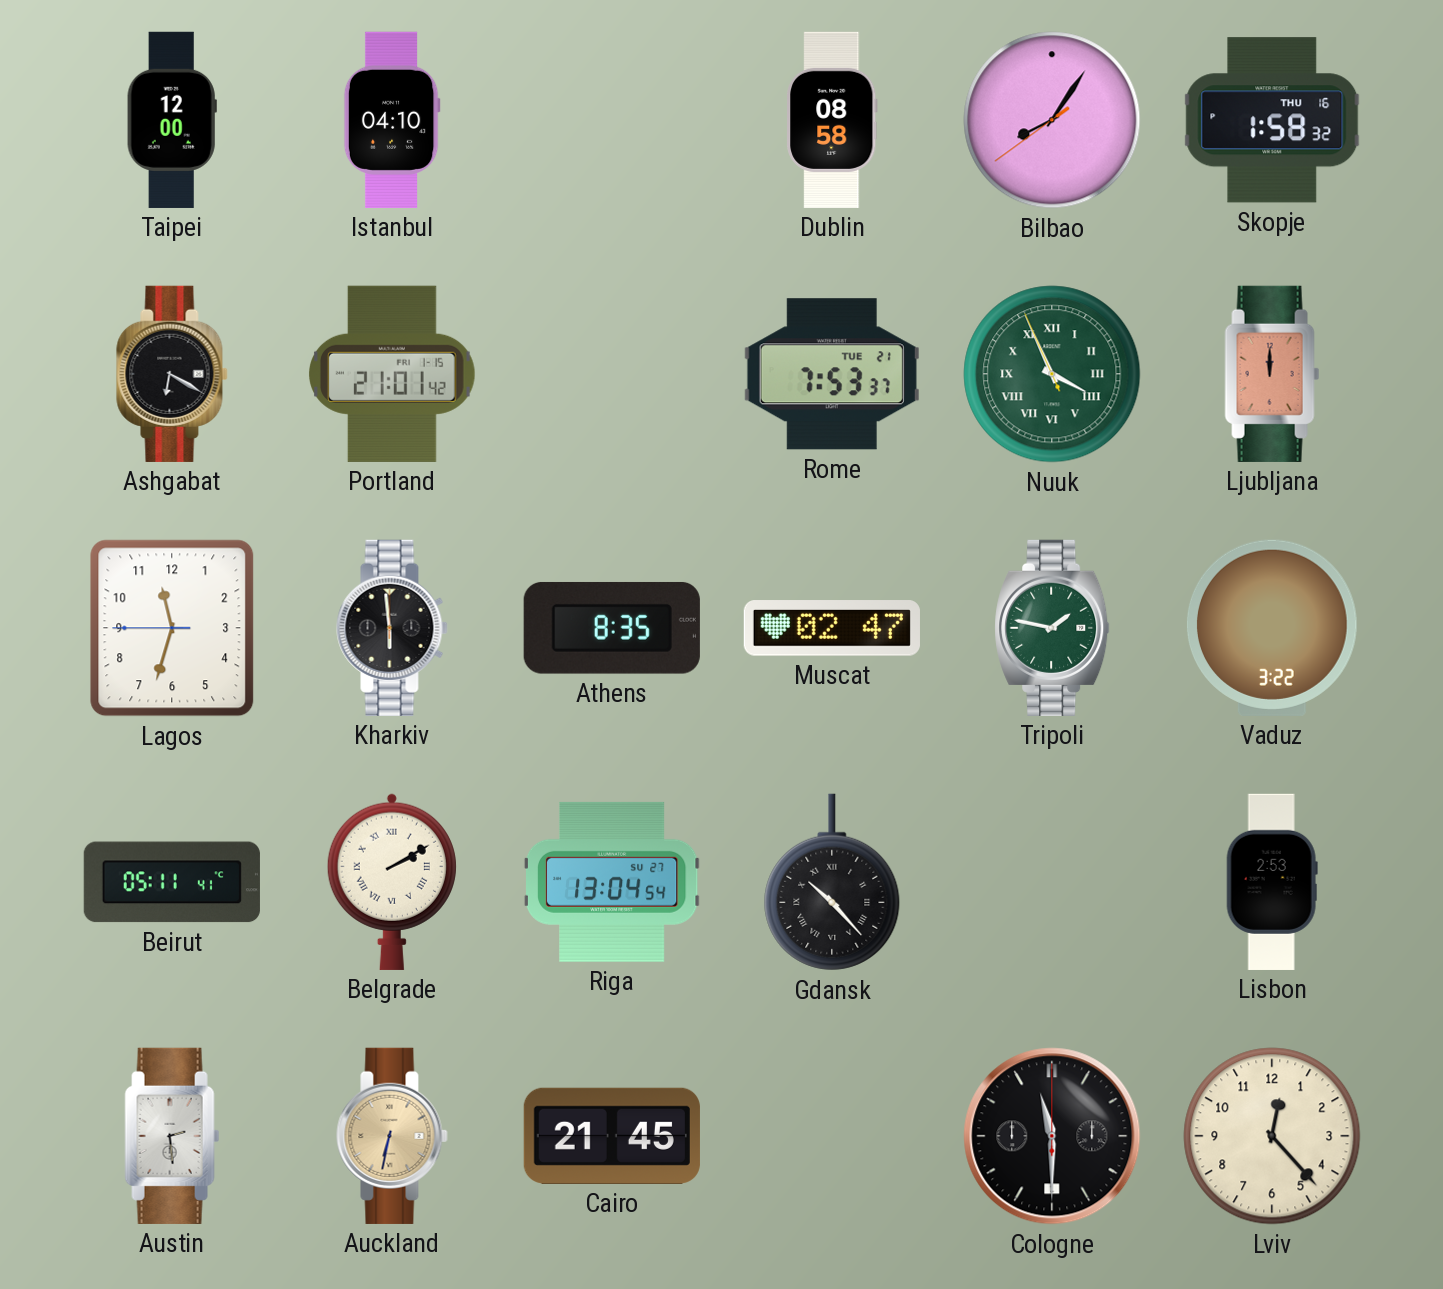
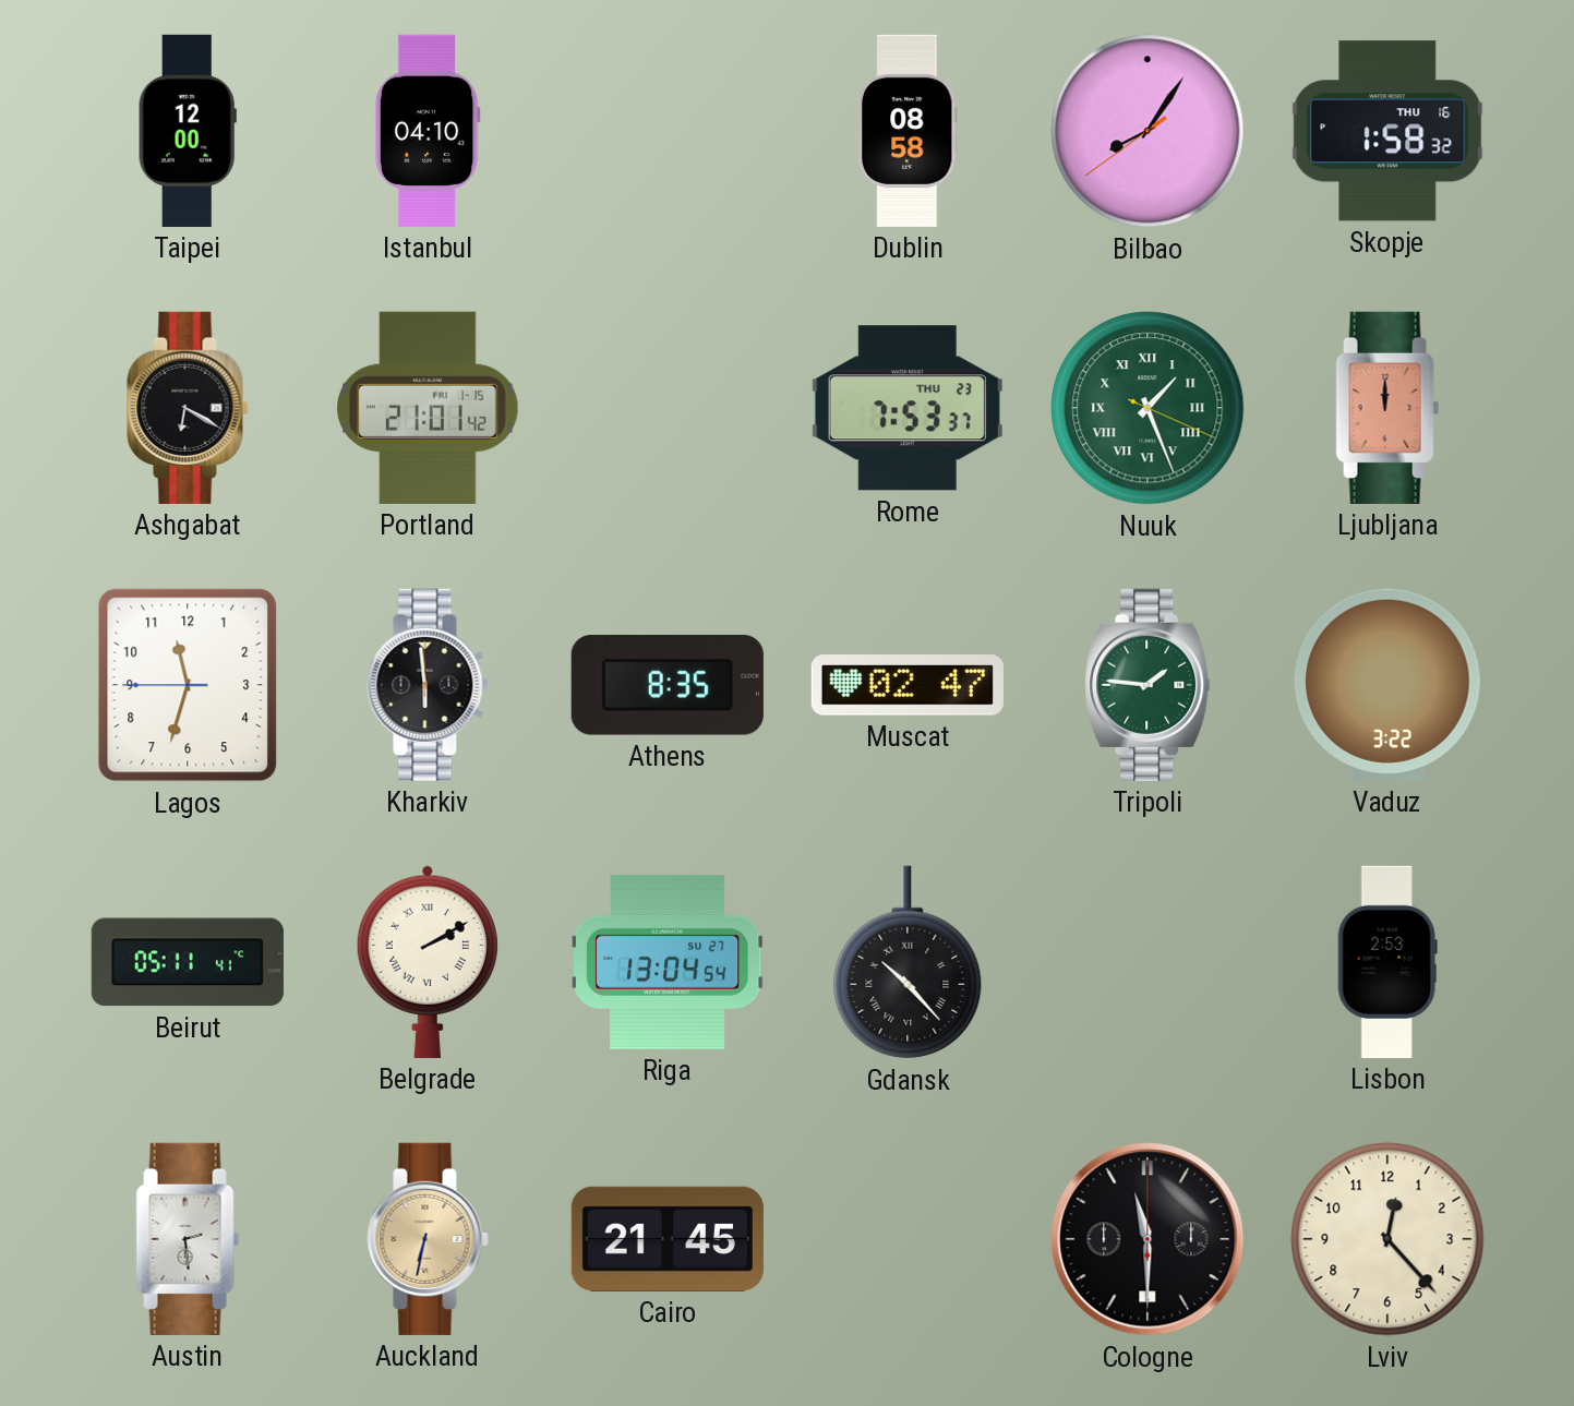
Rome date: TUE 21 -> THU 23
Nuuk: 3:55 -> 1:26
Tripoli: 1:47 -> 1:46
